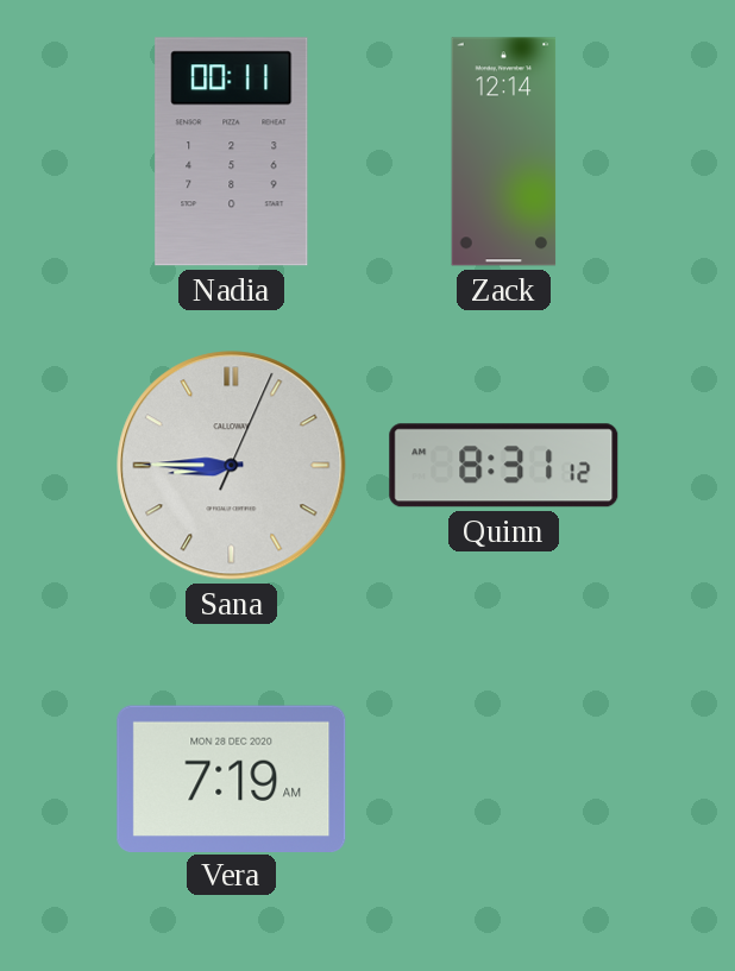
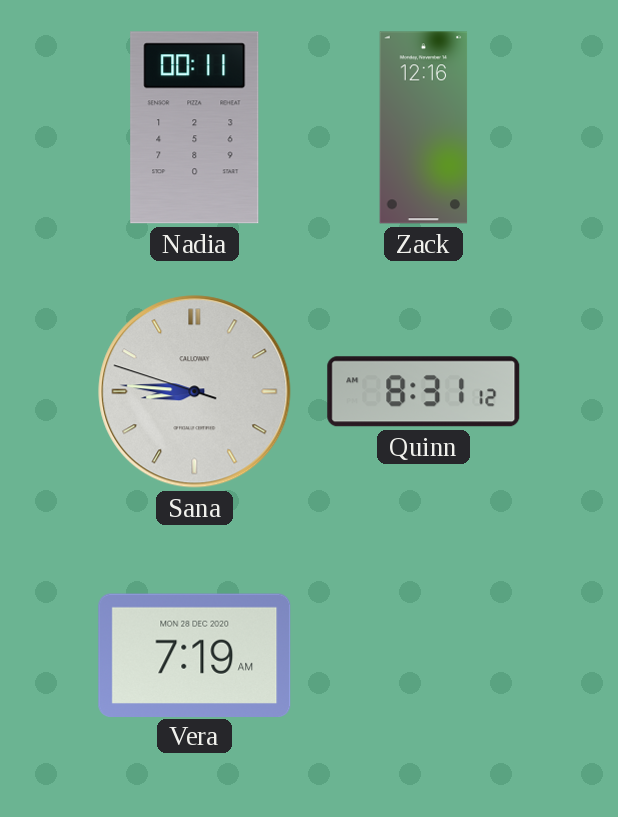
Zack: 12:14 -> 12:16
Sana: 8:45:04 -> 8:45:48
